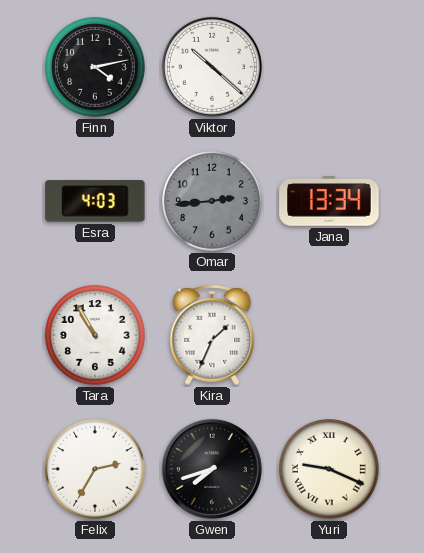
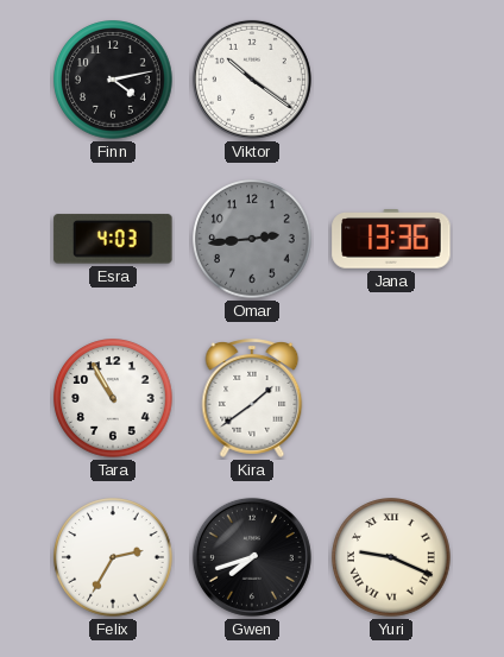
Viktor: 10:22 -> 10:21
Jana: 13:34 -> 13:36
Kira: 1:34 -> 1:39
